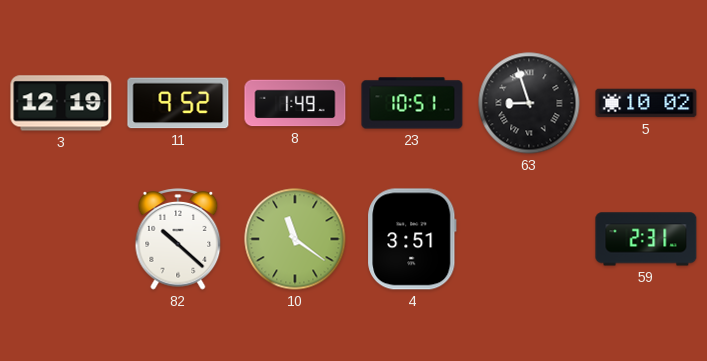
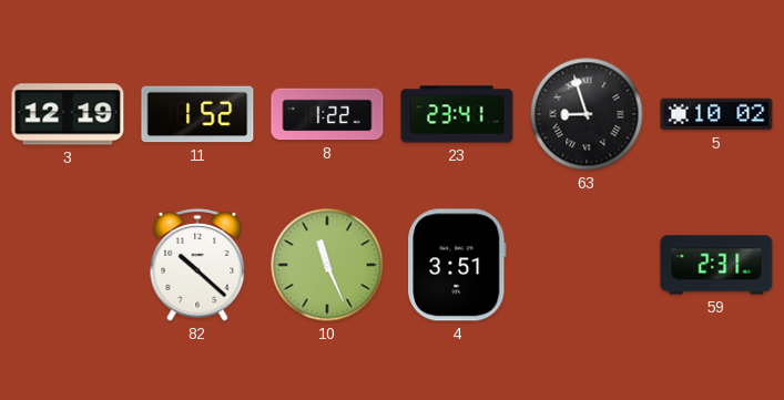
11: 9:52 -> 1:52
8: 1:49 -> 1:22
23: 10:51 -> 23:41
10: 11:21 -> 11:26
